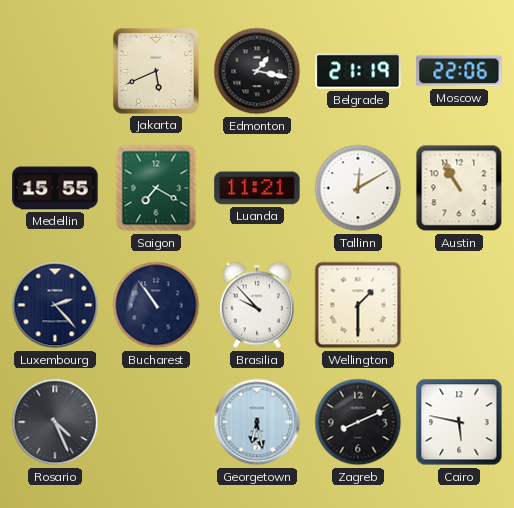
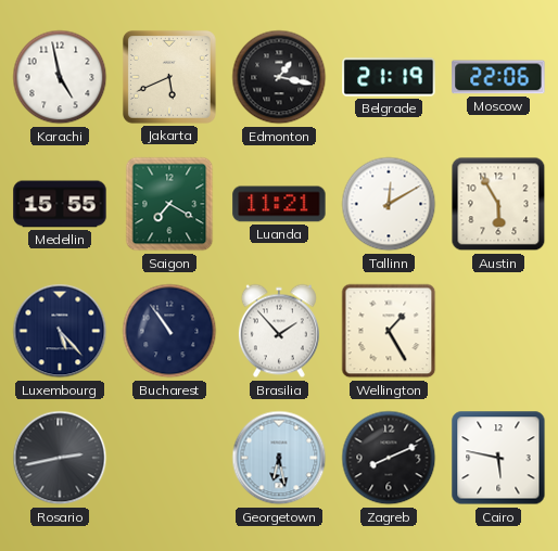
Karachi: none -> 4:58
Austin: 10:55 -> 5:55
Luxembourg: 2:23 -> 5:23
Brasilia: 9:53 -> 1:53
Wellington: 1:30 -> 1:25
Rosario: 4:26 -> 2:43
